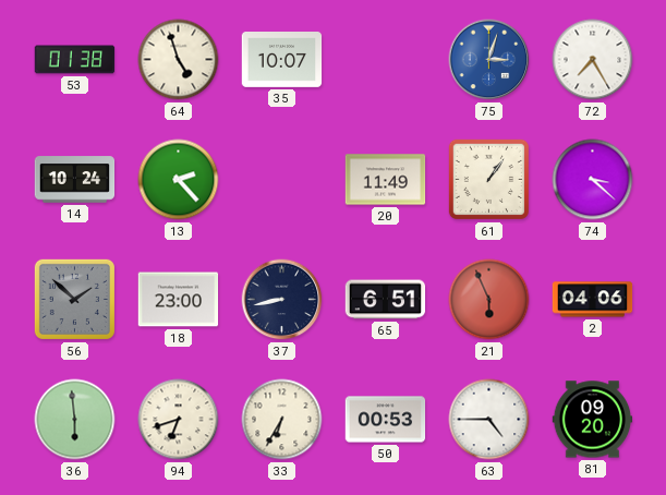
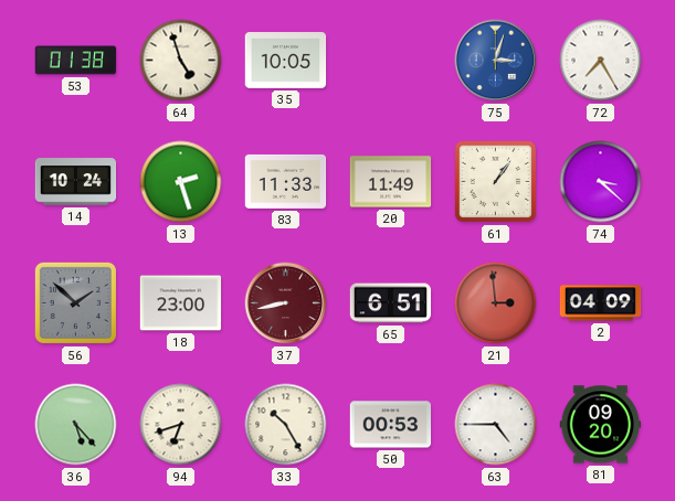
35: 10:07 -> 10:05
13: 2:23 -> 2:27
83: none -> 11:33
37 dial: navy -> burgundy
21: 5:56 -> 2:59
2: 04:06 -> 04:09
36: 5:59 -> 5:23
33: 6:35 -> 10:25
